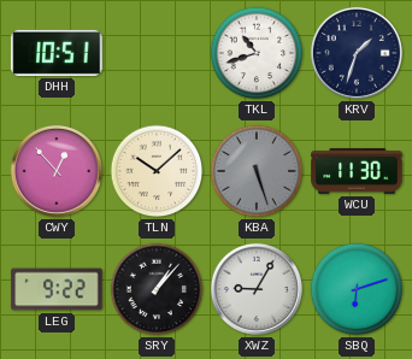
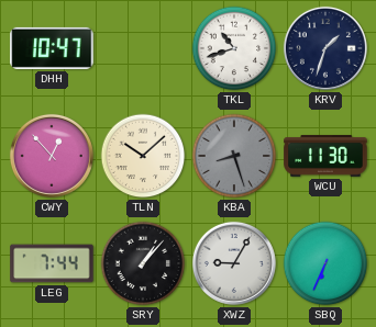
DHH: 10:51 -> 10:47
KBA: 5:27 -> 8:27
LEG: 9:22 -> 7:44
SBQ: 6:12 -> 6:34
